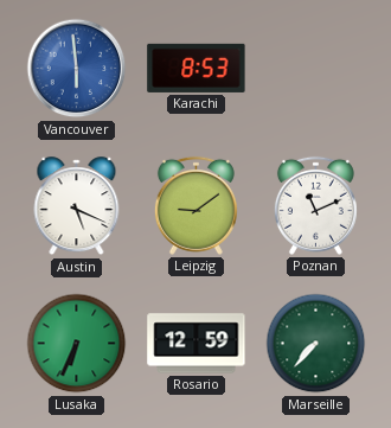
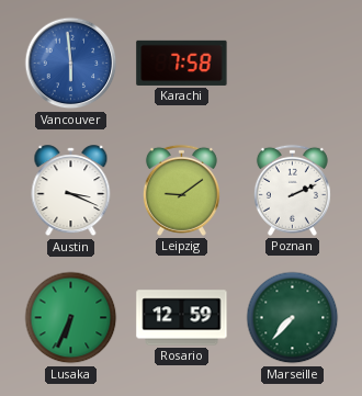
Karachi: 8:53 -> 7:58
Austin: 5:19 -> 3:19
Poznan: 11:11 -> 2:11
